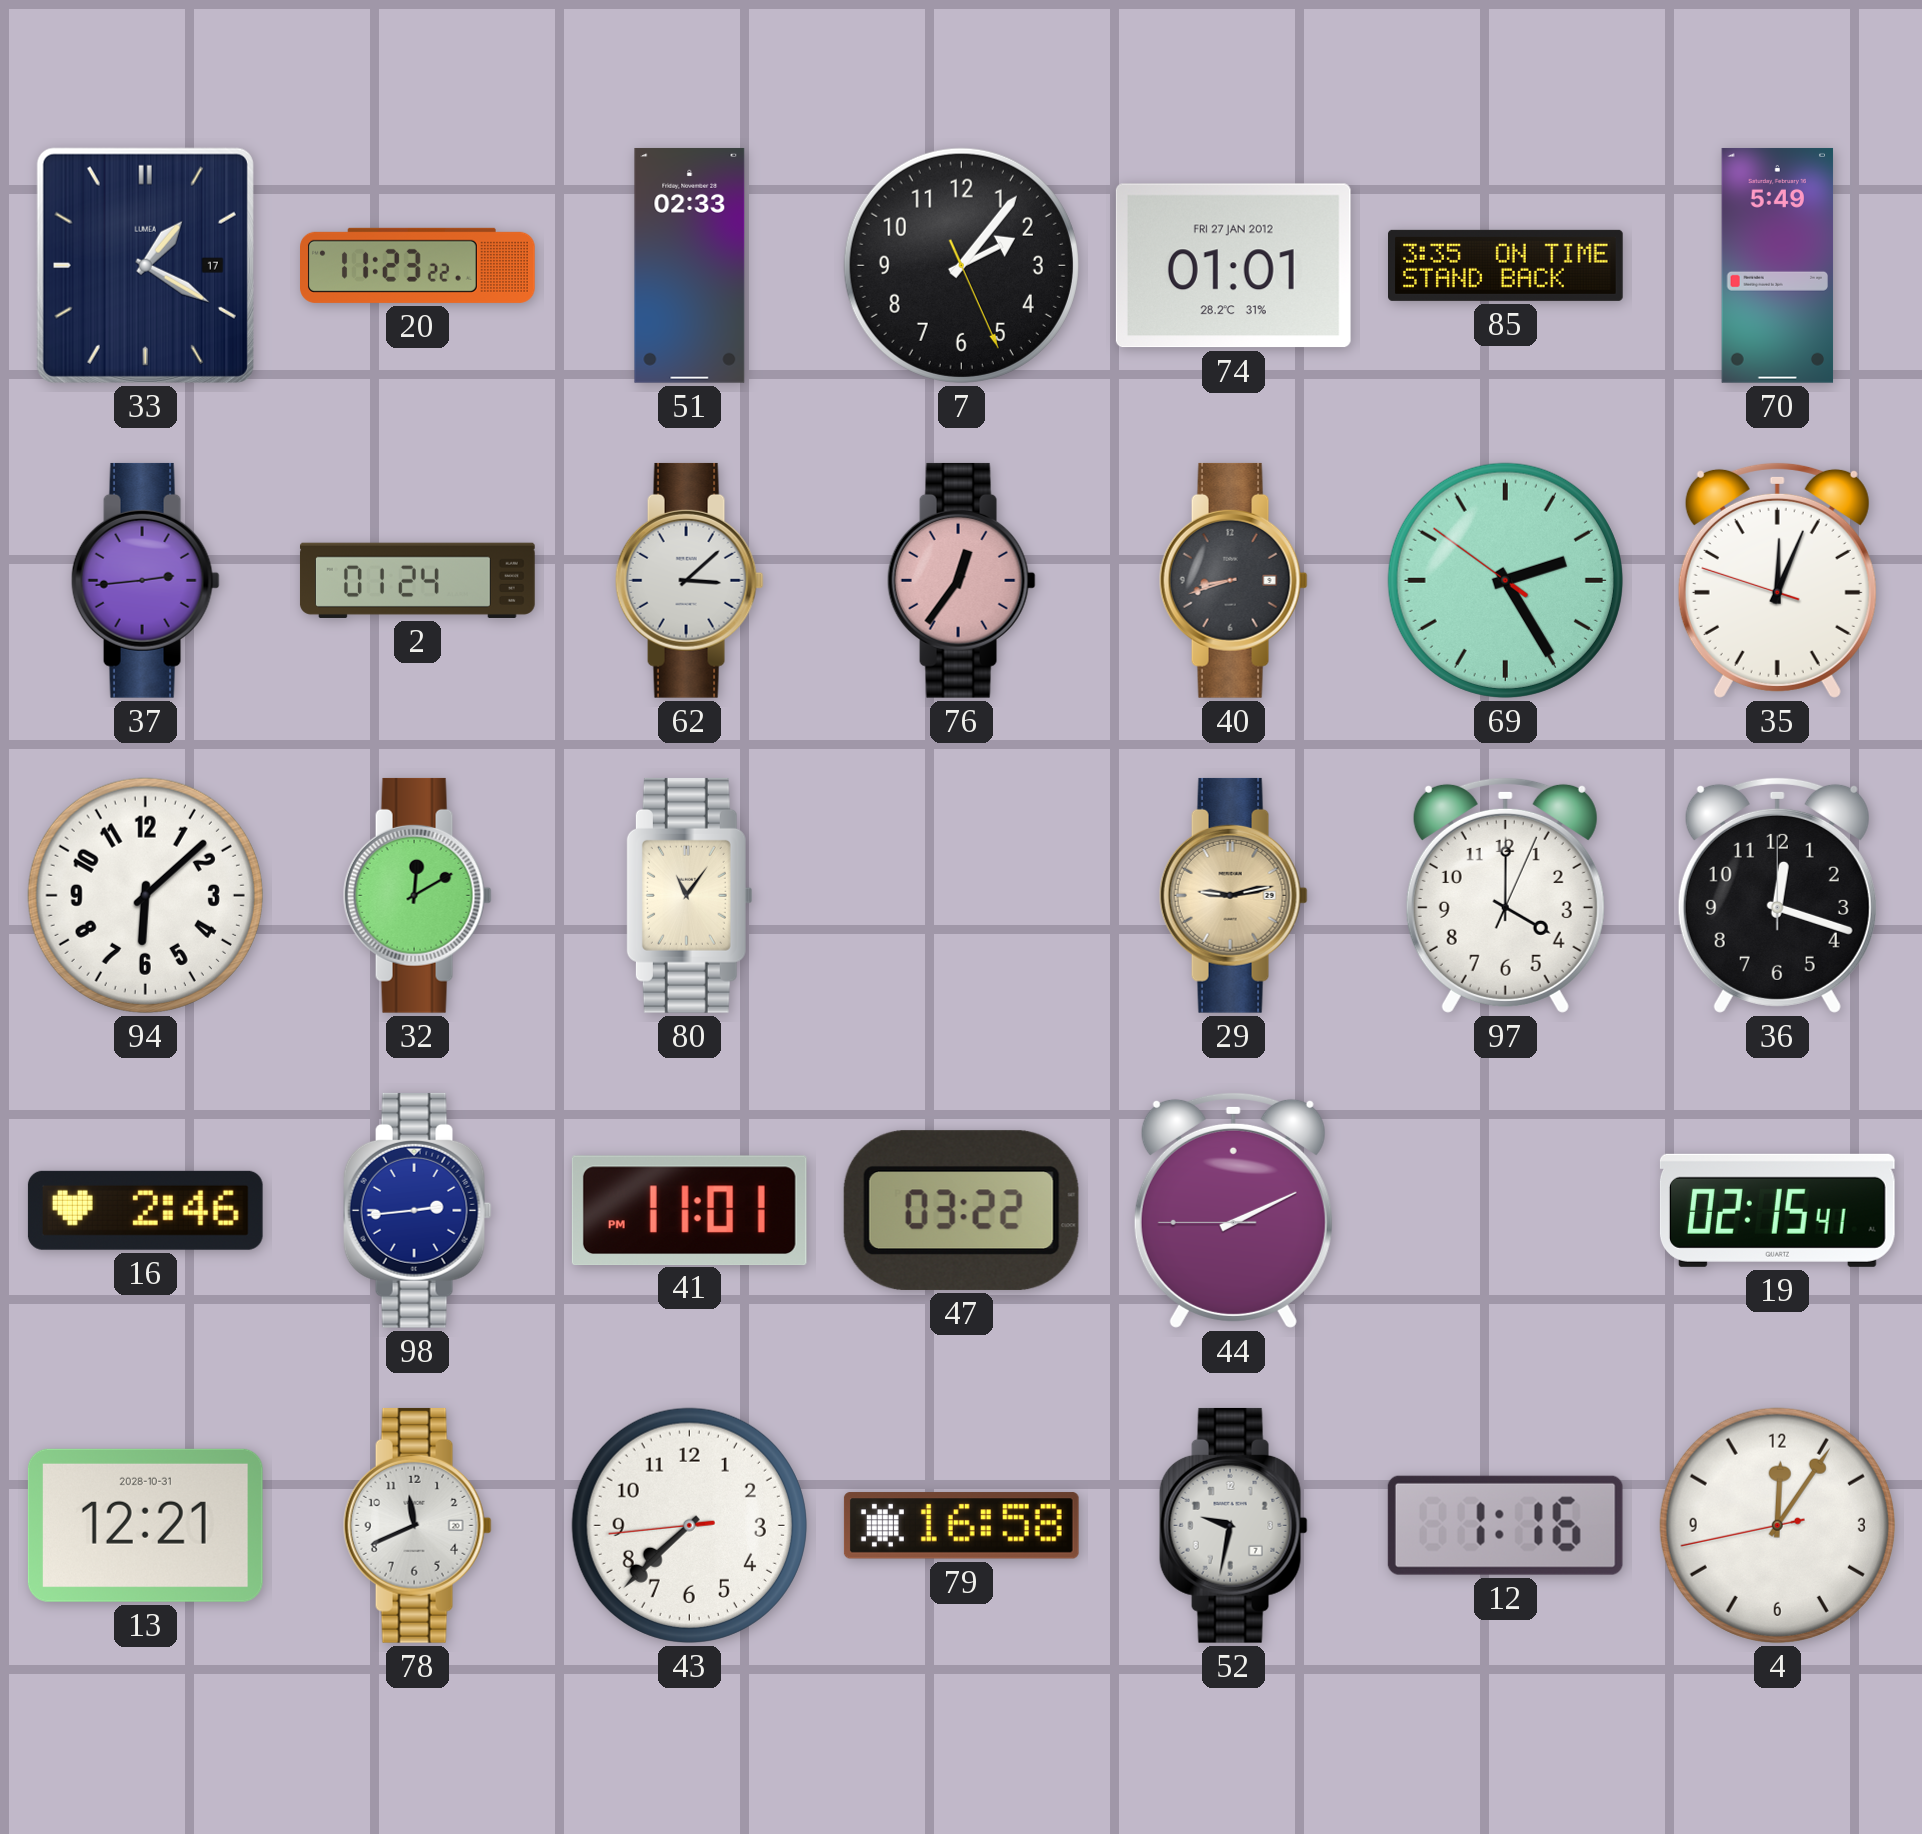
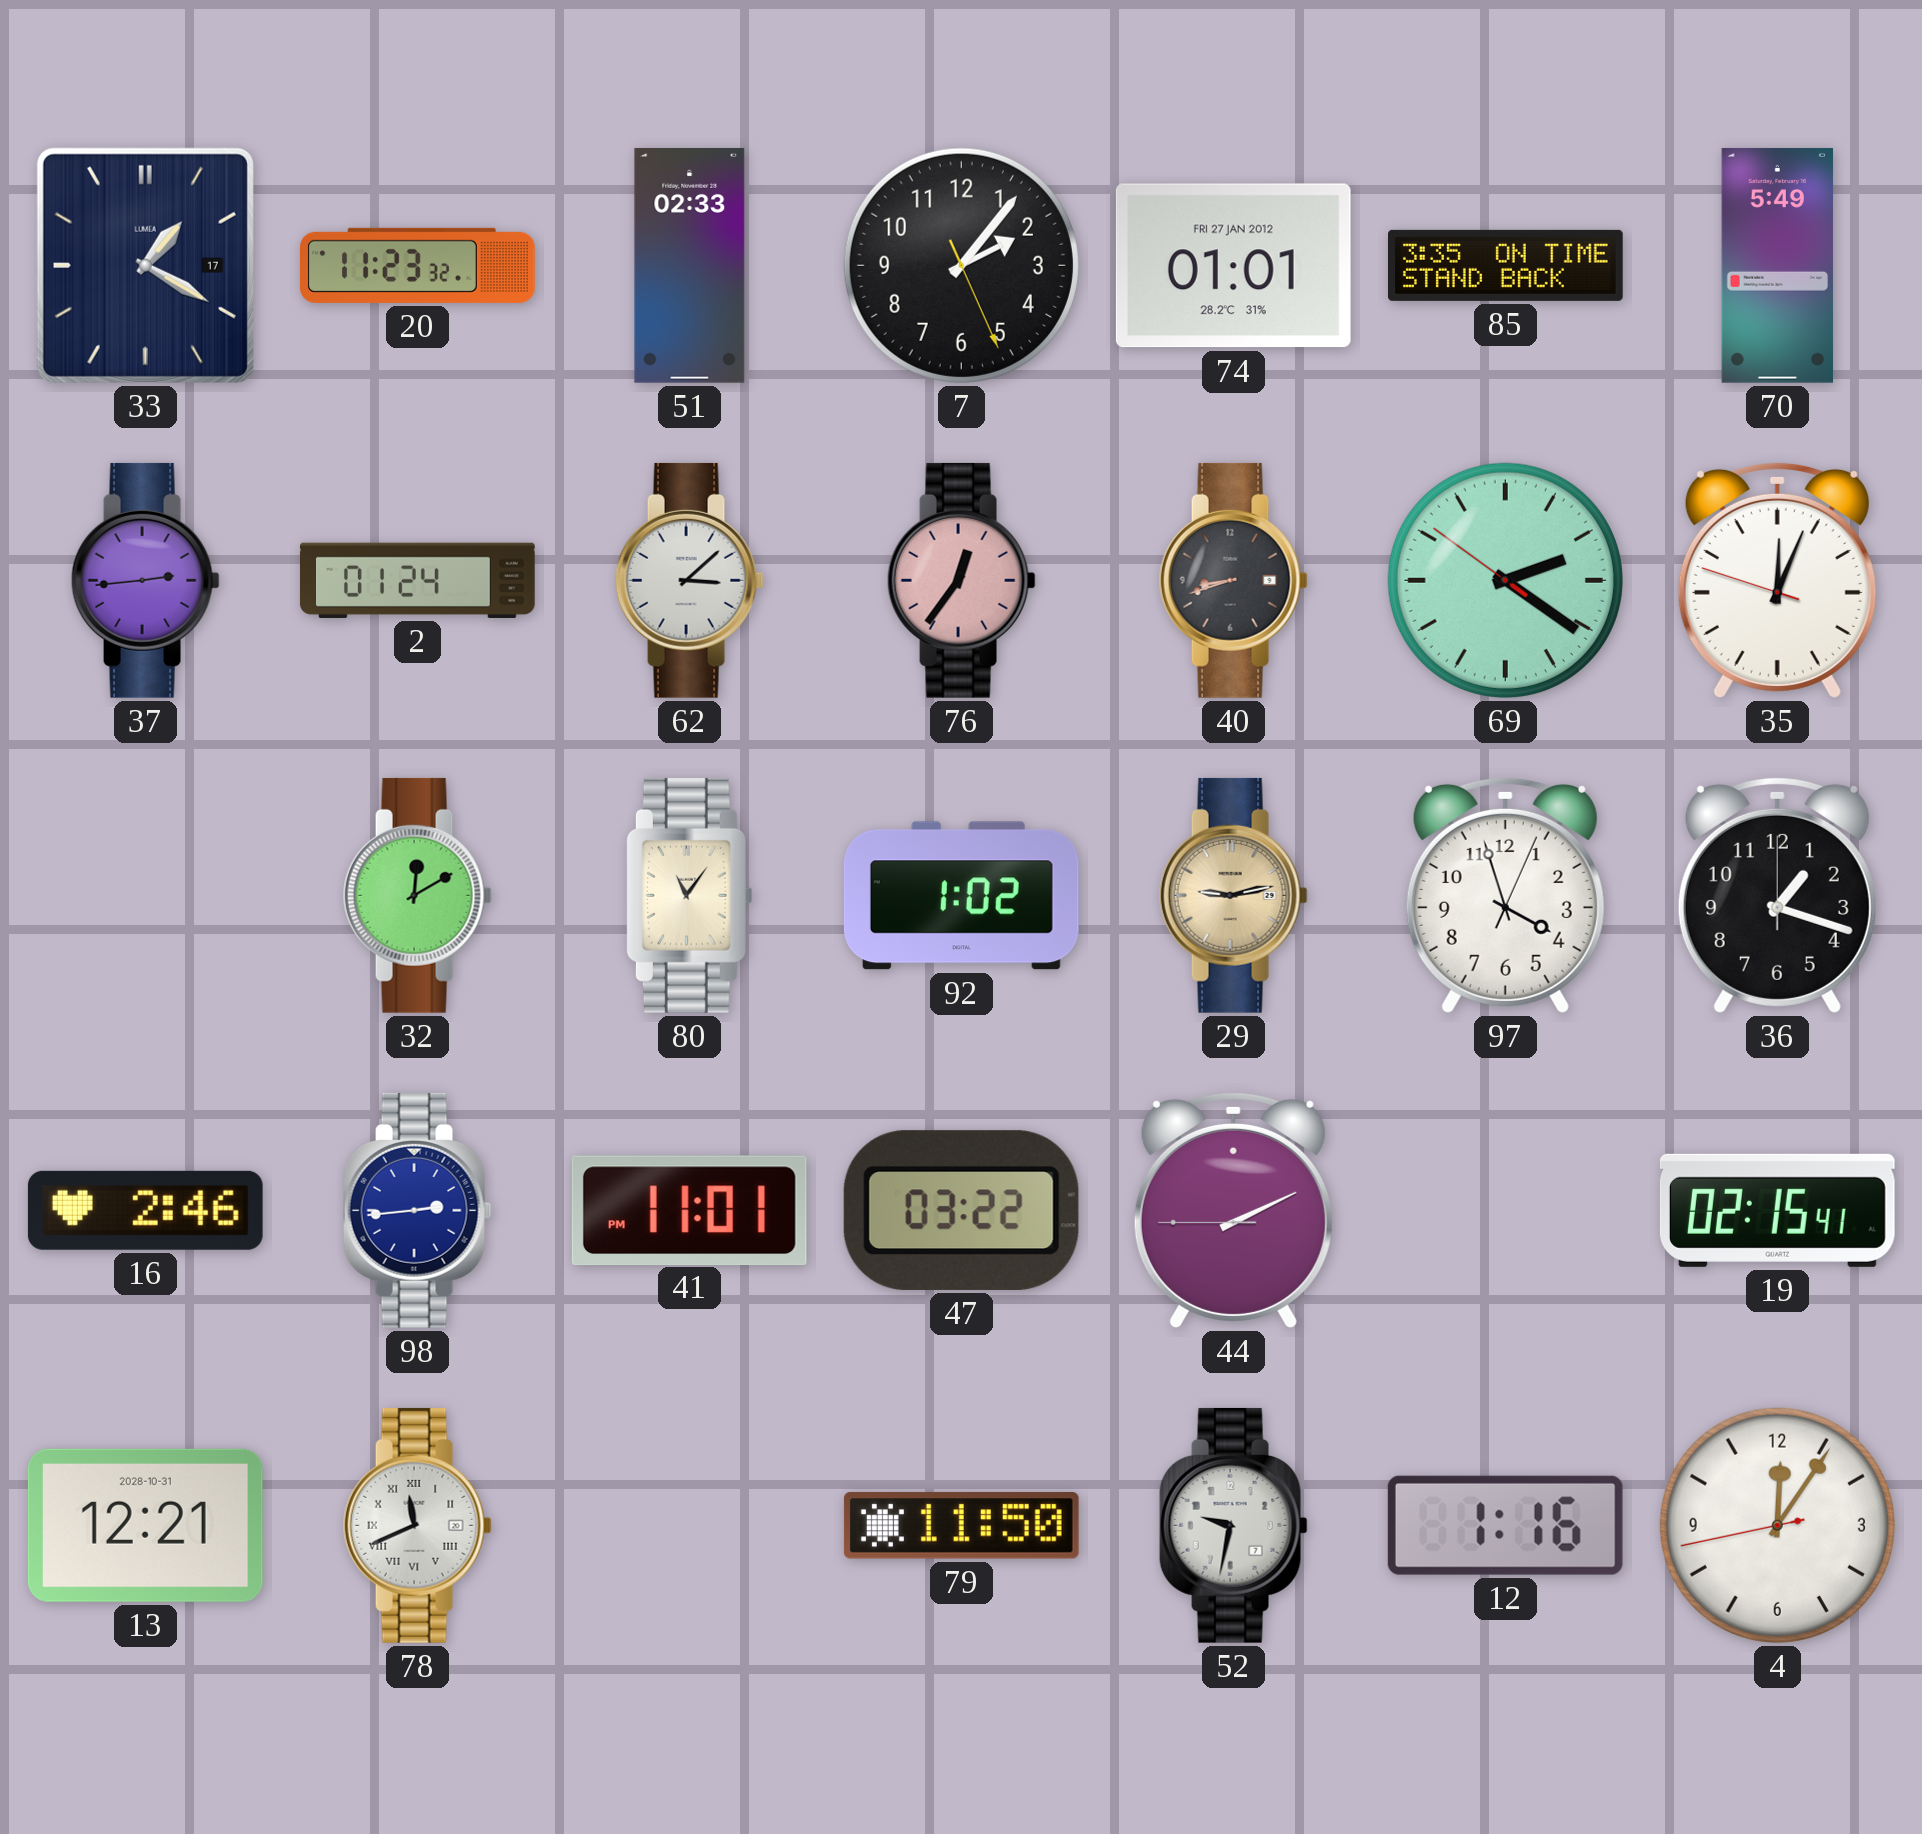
20: 11:23:22 -> 11:23:32
69: 2:24 -> 2:20
94: 6:08 -> none
92: none -> 1:02
97: 4:00 -> 3:57
36: 12:18 -> 1:18
78 numerals: Arabic -> Roman
43: 7:37 -> none
79: 16:58 -> 11:50
